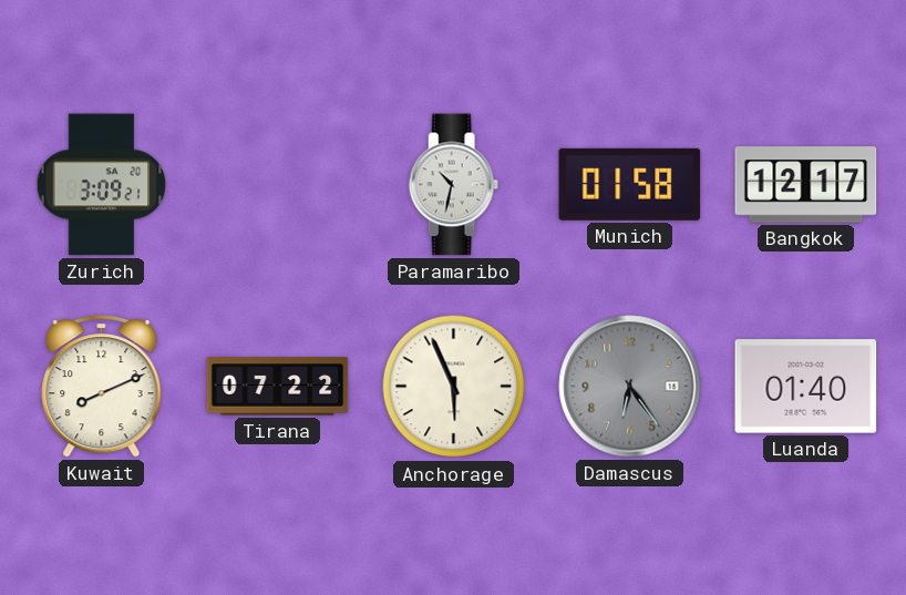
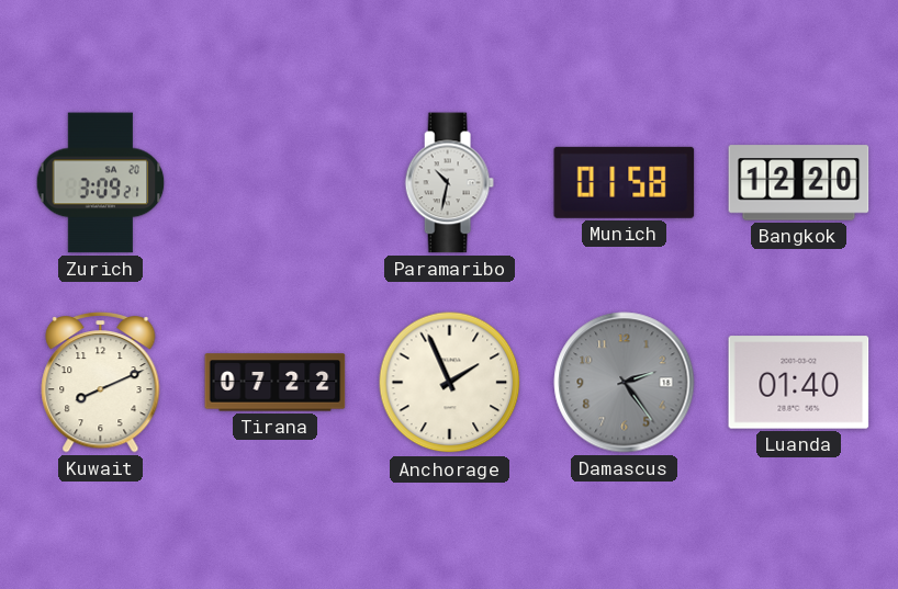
Bangkok: 12:17 -> 12:20
Anchorage: 5:56 -> 1:56
Damascus: 6:24 -> 2:24
